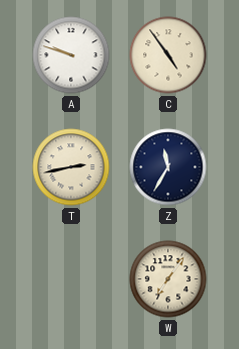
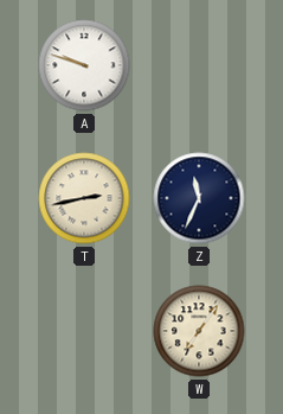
C: 4:54 -> none
Z: 11:35 -> 11:34
